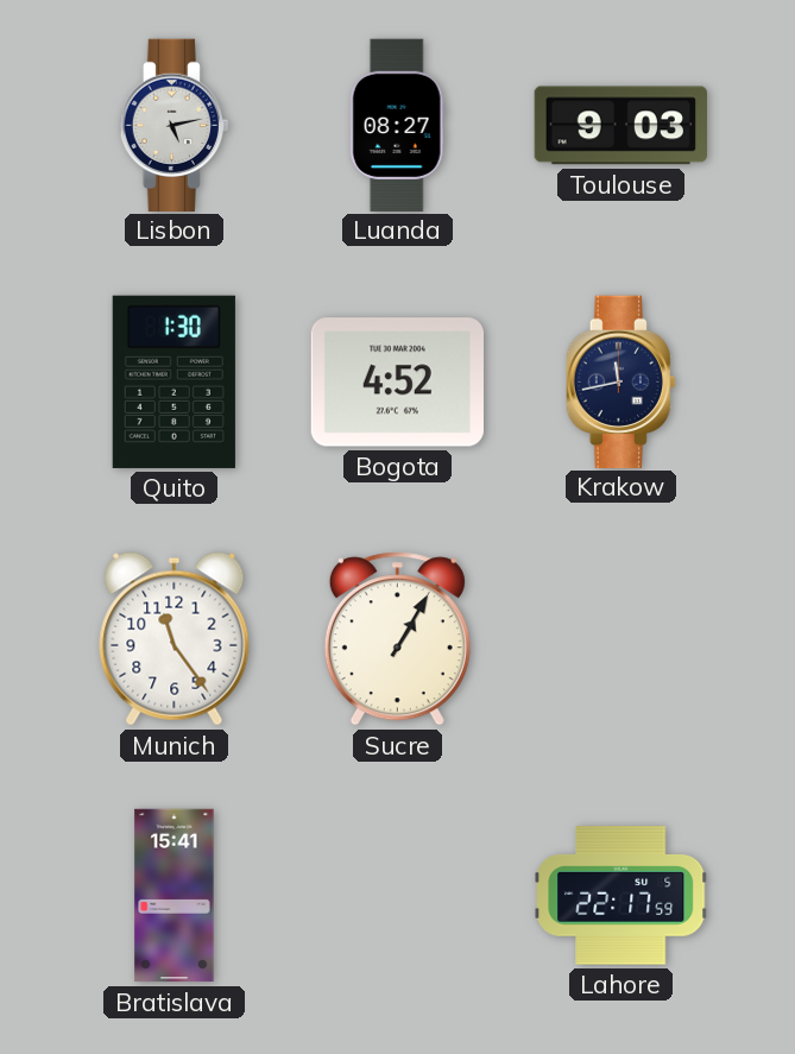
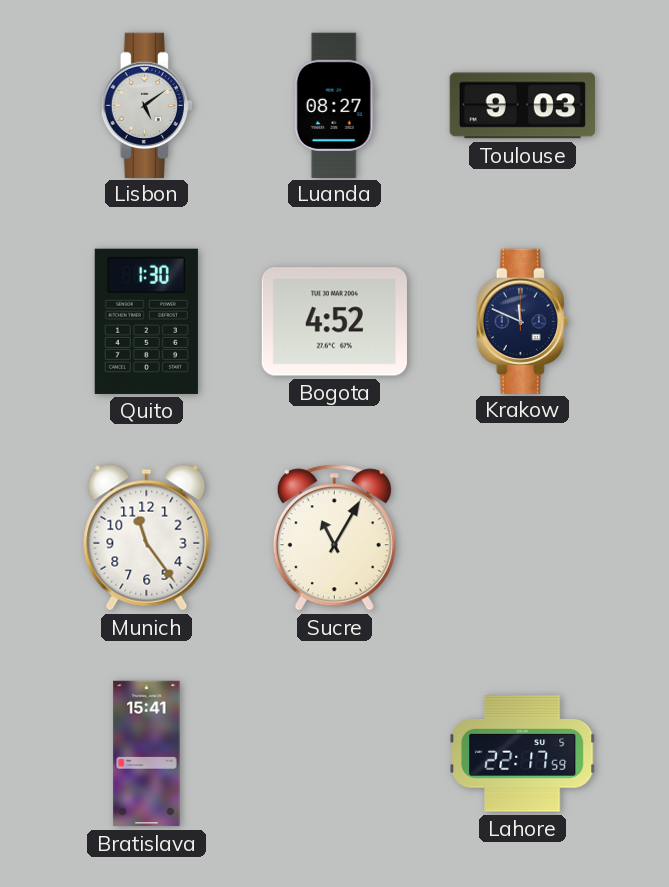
Lisbon: 5:13 -> 5:09
Krakow: 11:43 -> 11:49
Sucre: 1:05 -> 11:05
